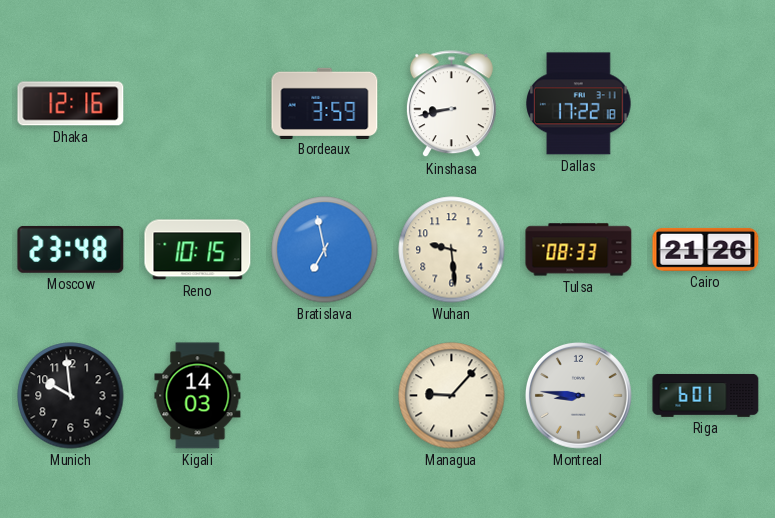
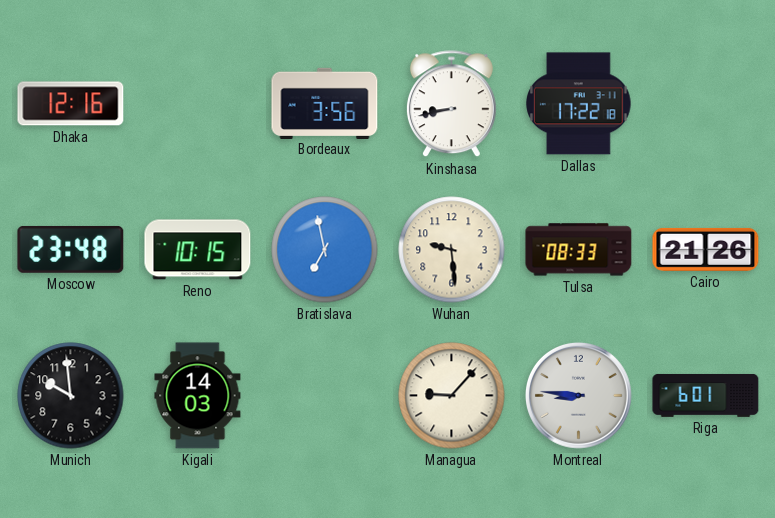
Bordeaux: 3:59 -> 3:56
